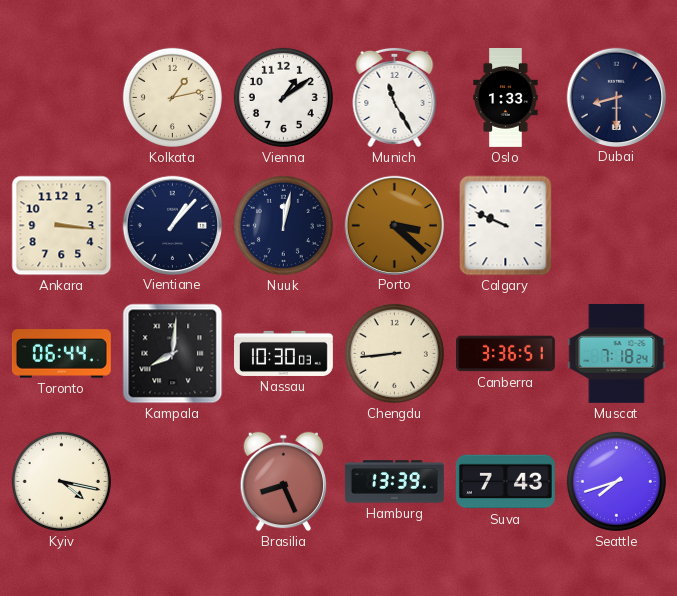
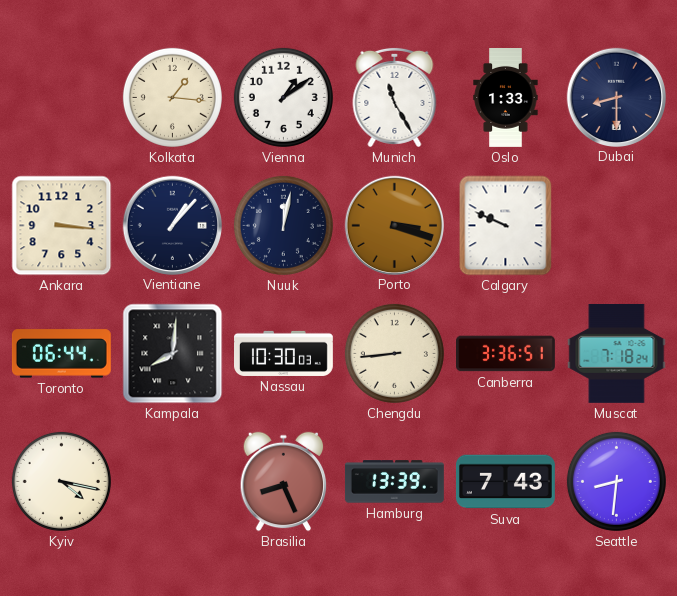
Kolkata: 1:13 -> 1:16
Porto: 3:22 -> 3:18
Seattle: 7:42 -> 8:31
